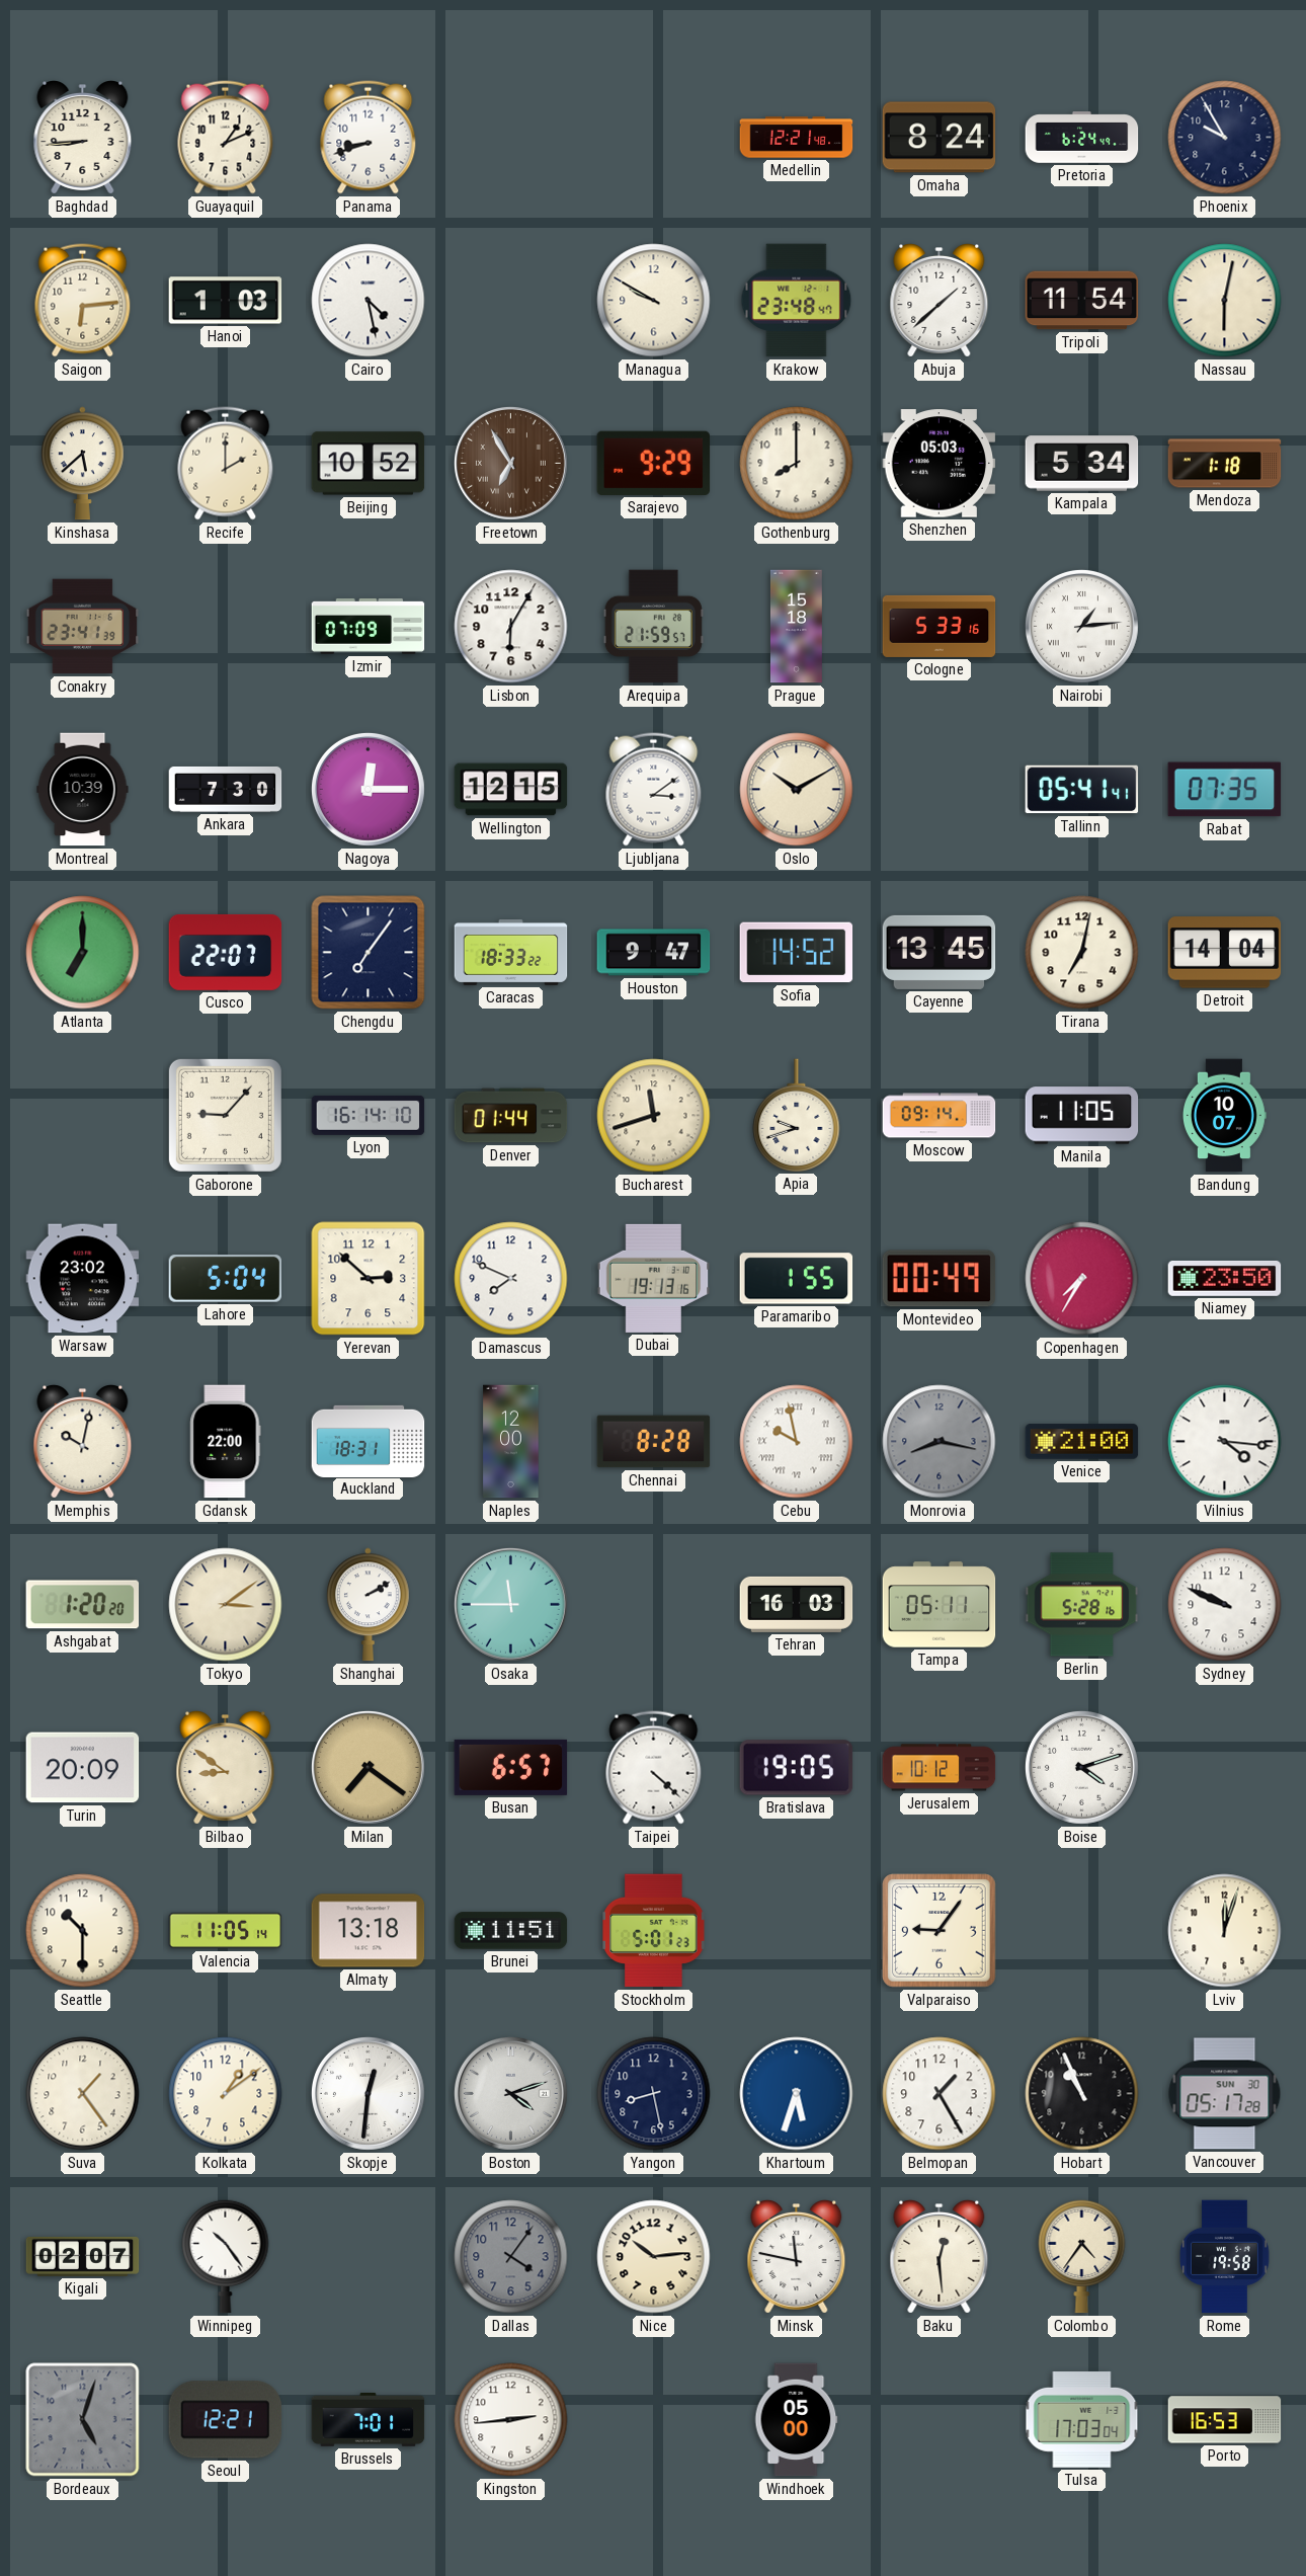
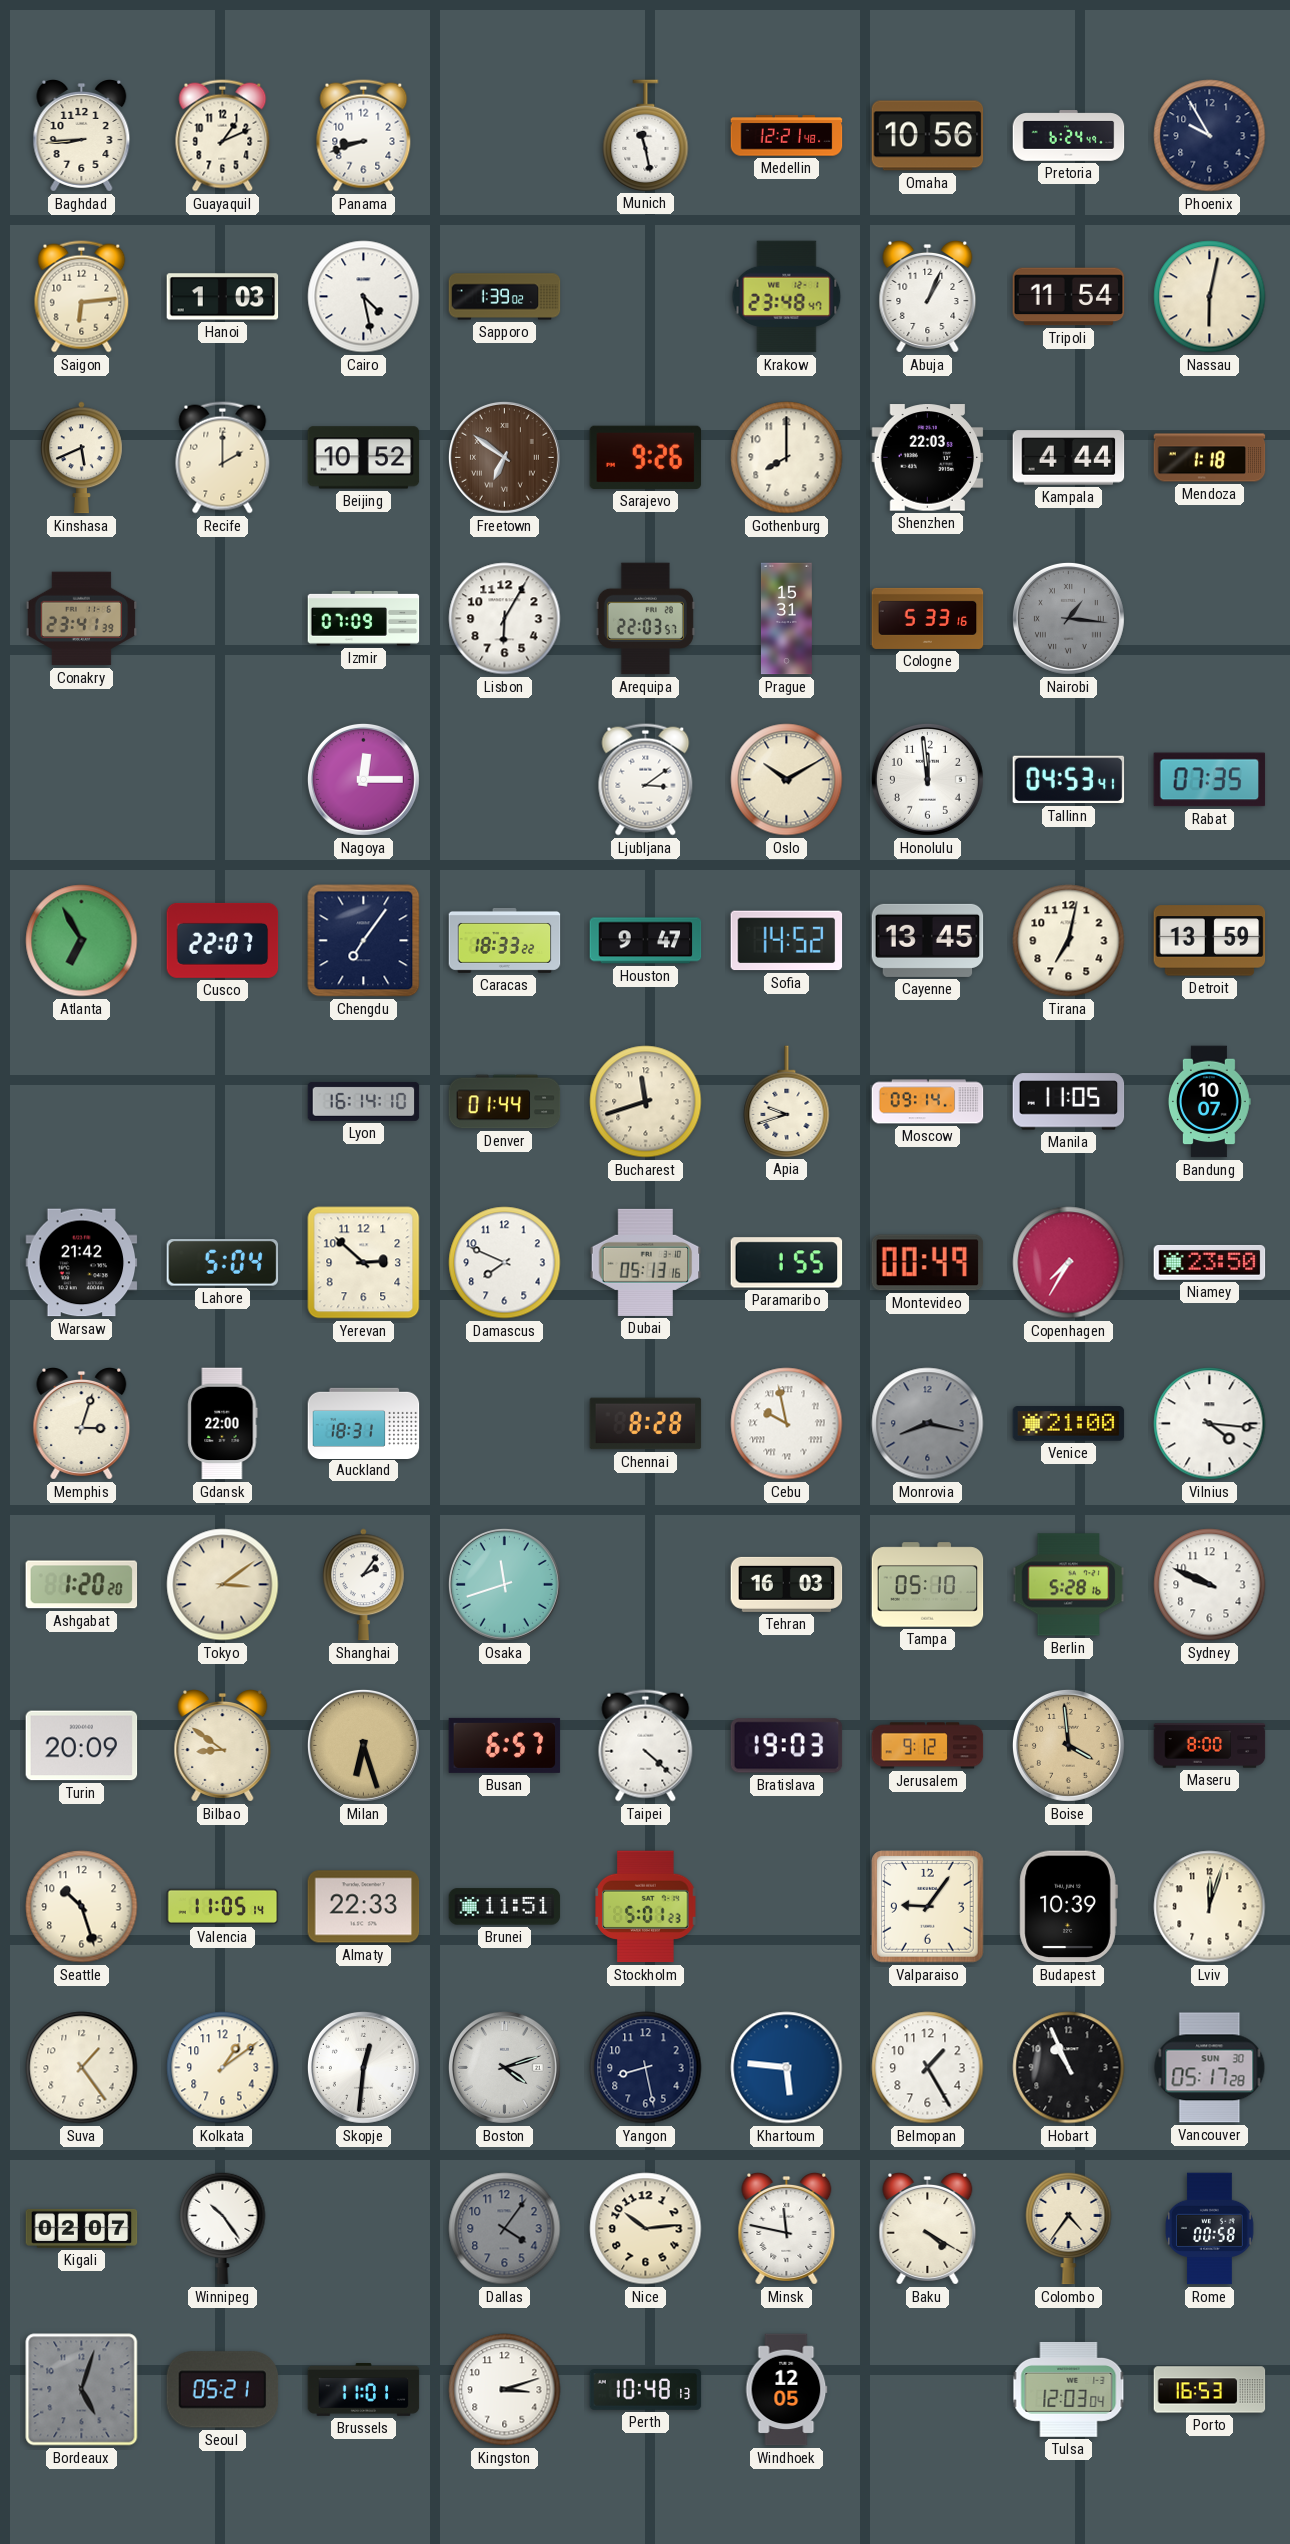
Munich: none -> 11:28
Omaha: 8:24 -> 10:56
Sapporo: none -> 1:39
Managua: 9:50 -> none
Abuja: 1:38 -> 1:04
Kinshasa: 5:38 -> 5:41
Freetown: 6:55 -> 6:51
Sarajevo: 9:29 -> 9:26
Shenzhen: 05:03 -> 22:03
Kampala: 5:34 -> 4:44
Arequipa: 21:59 -> 22:03
Prague: 15:18 -> 15:31
Nairobi: 1:14 -> 1:16
Nairobi dial: white -> grey
Montreal: 10:39 -> none
Ankara: 7:30 -> none
Wellington: 12:15 -> none
Honolulu: none -> 11:59
Tallinn: 05:41 -> 04:53
Atlanta: 7:00 -> 6:55
Detroit: 14:04 -> 13:59
Gaborone: 9:07 -> none
Warsaw: 23:02 -> 21:42
Dubai: 19:13 -> 05:13
Memphis: 10:02 -> 3:03
Naples: 12:00 -> none
Shanghai: 2:10 -> 2:06
Osaka: 11:45 -> 11:42
Tampa: 05:11 -> 05:10
Milan: 7:21 -> 6:27
Bratislava: 19:05 -> 19:03
Jerusalem: 10:12 -> 9:12
Boise: 4:12 -> 3:59
Boise dial: white -> champagne
Maseru: none -> 8:00
Seattle: 10:30 -> 10:27
Almaty: 13:18 -> 22:33
Budapest: none -> 10:39
Khartoum: 5:33 -> 5:46
Baku: 12:29 -> 4:20
Rome: 19:58 -> 00:58
Seoul: 12:21 -> 05:21
Brussels: 7:01 -> 11:01
Kingston: 2:44 -> 3:12
Perth: none -> 10:48
Windhoek: 05:00 -> 12:05
Tulsa: 17:03 -> 12:03
